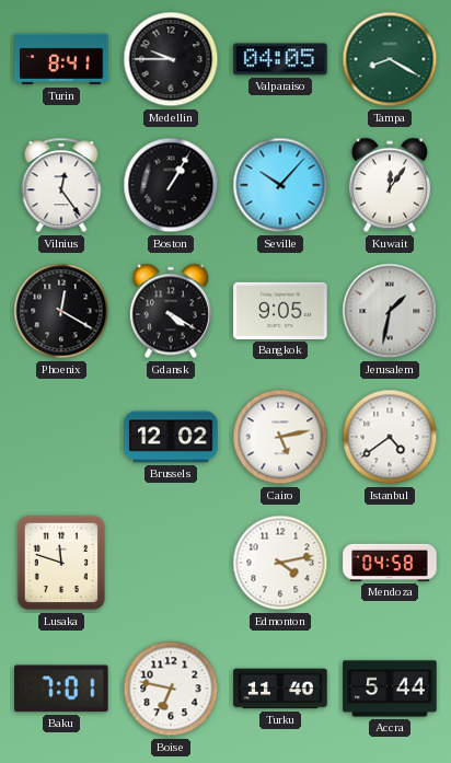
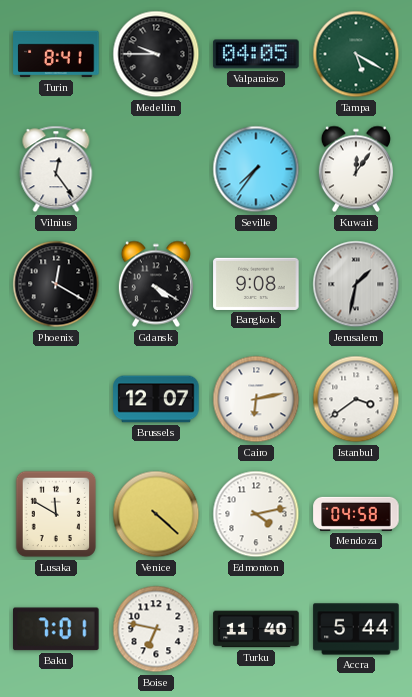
Tampa: 8:20 -> 5:20
Boston: 1:05 -> none
Seville: 10:07 -> 7:36
Bangkok: 9:05 -> 9:08
Brussels: 12:02 -> 12:07
Cairo: 5:13 -> 6:13
Istanbul: 4:39 -> 3:39
Lusaka: 11:48 -> 11:50
Venice: none -> 4:22
